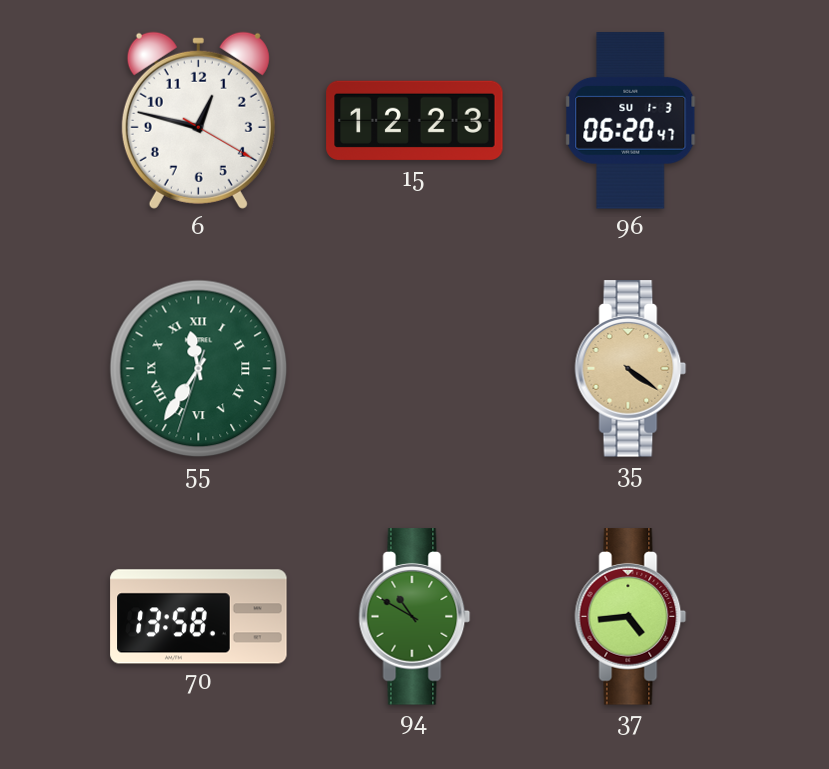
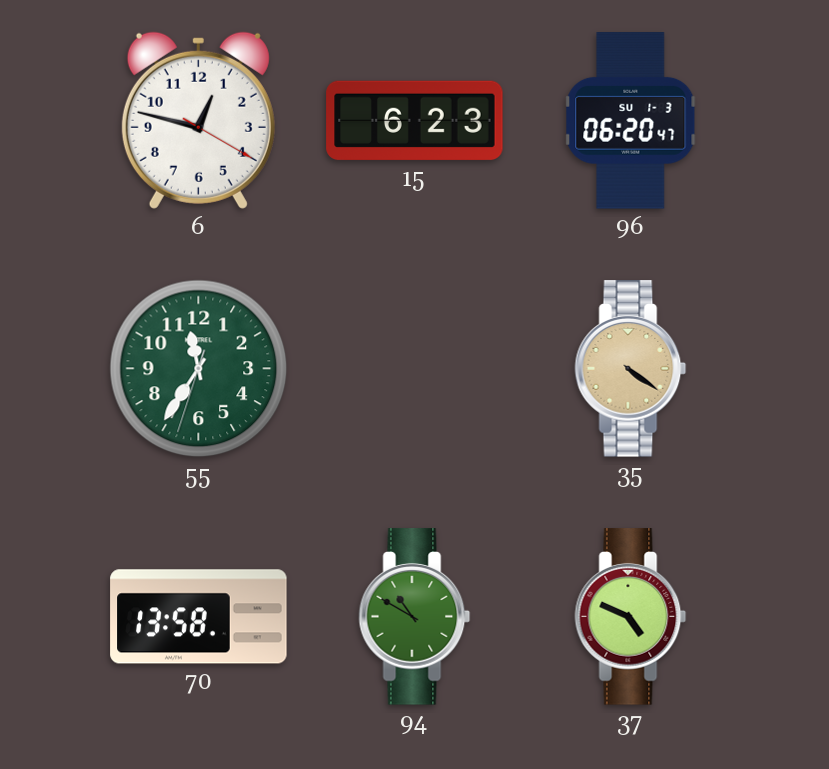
15: 12:23 -> 6:23
55 numerals: Roman -> Arabic
37: 4:44 -> 4:49
